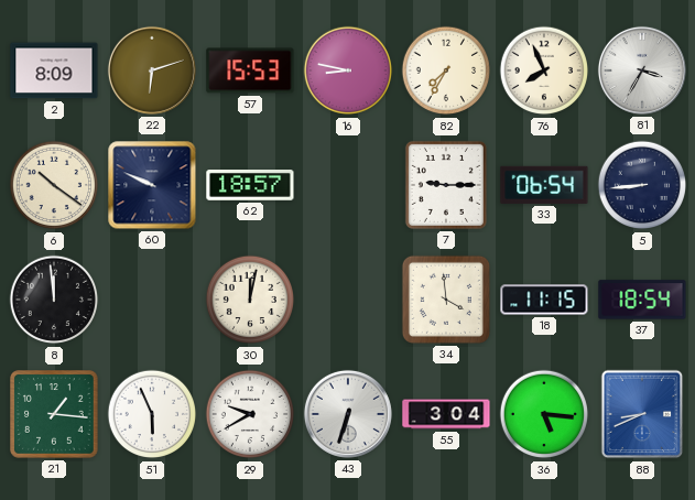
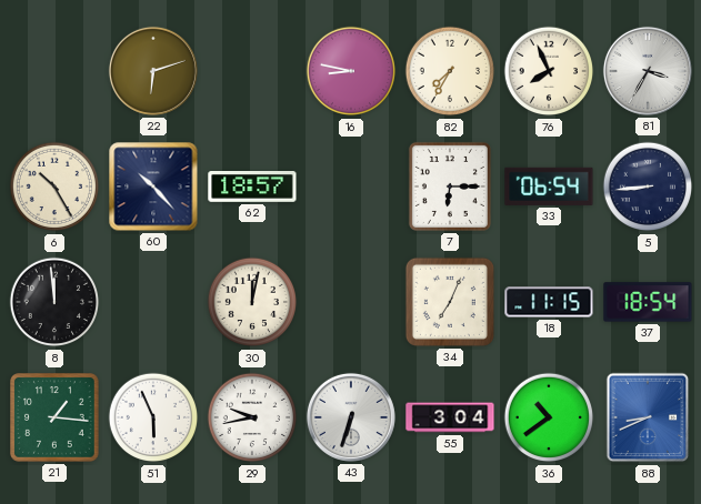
2: 8:09 -> none
57: 15:53 -> none
6: 10:21 -> 10:25
60: 9:49 -> 10:23
7: 9:15 -> 6:15
34: 3:59 -> 7:04
29: 9:40 -> 9:43
36: 5:16 -> 10:39
